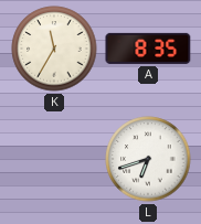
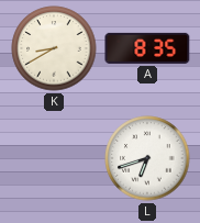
K: 11:35 -> 8:40
